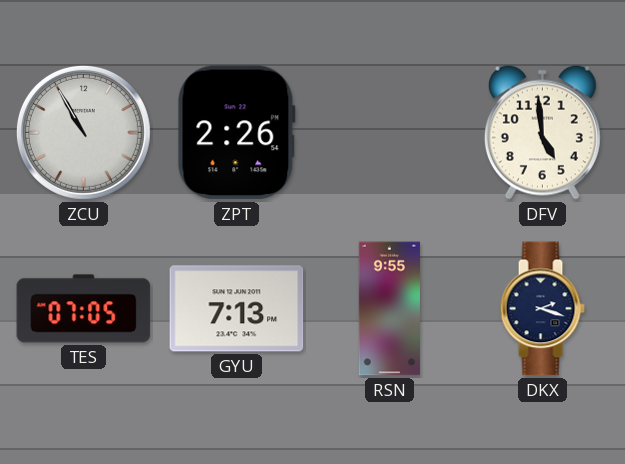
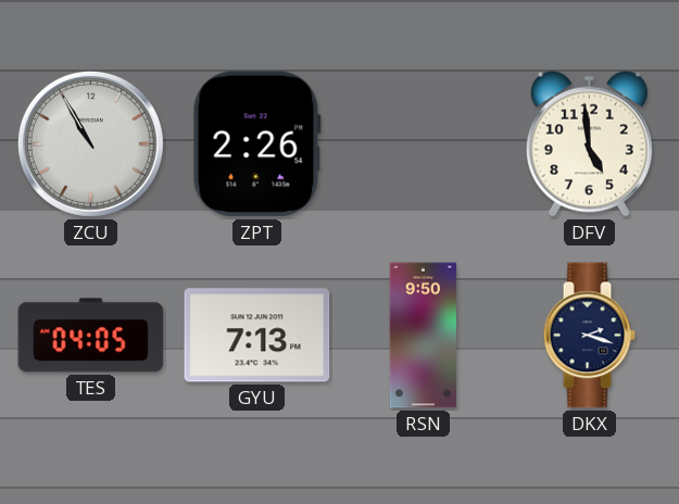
TES: 07:05 -> 04:05
RSN: 9:55 -> 9:50
